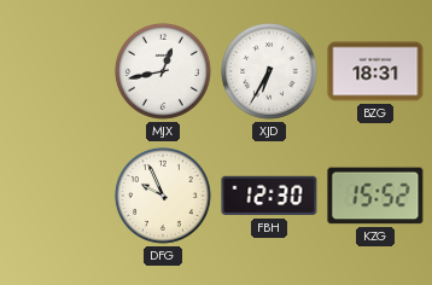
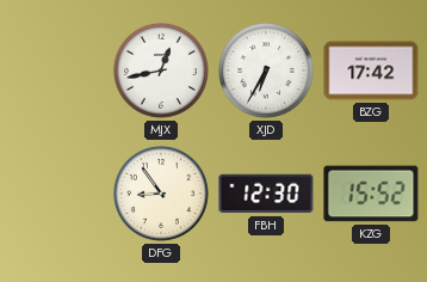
BZG: 18:31 -> 17:42
DFG: 9:56 -> 8:54
